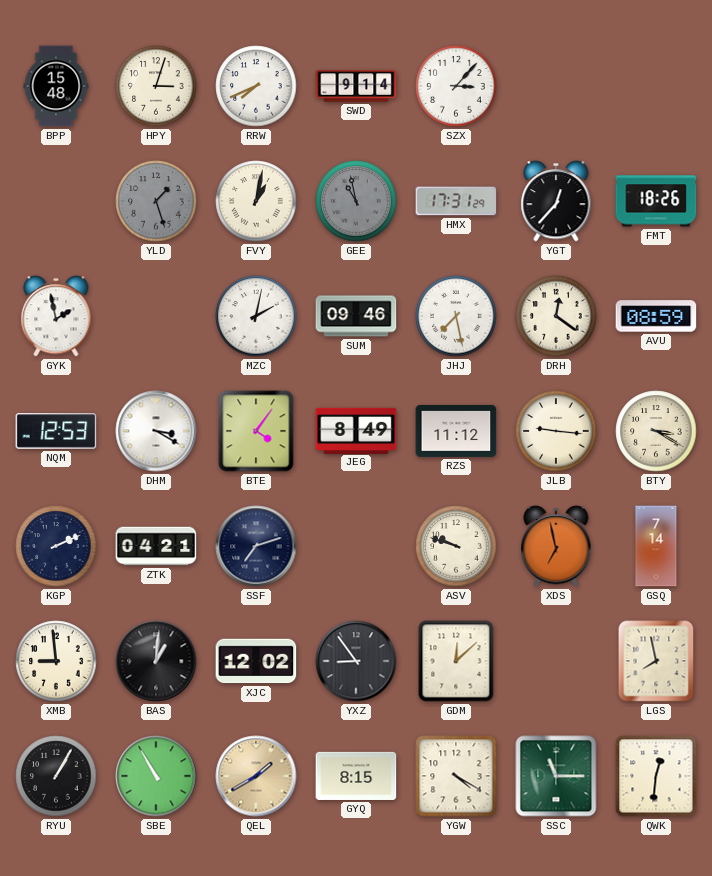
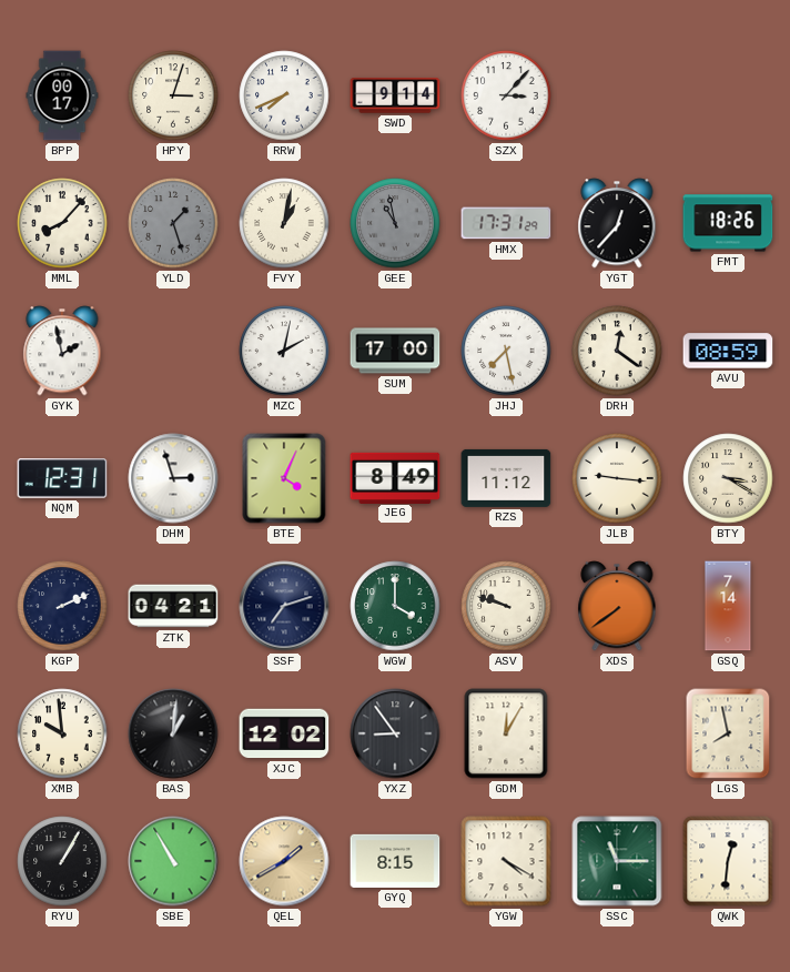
BPP: 15:48 -> 00:17
MML: none -> 8:07
SUM: 09:46 -> 17:00
NQM: 12:53 -> 12:31
DHM: 3:20 -> 2:57
BTE: 4:06 -> 4:04
WGW: none -> 4:00
XDS: 6:58 -> 7:39
XMB: 8:59 -> 9:59
GDM: 12:08 -> 12:05
